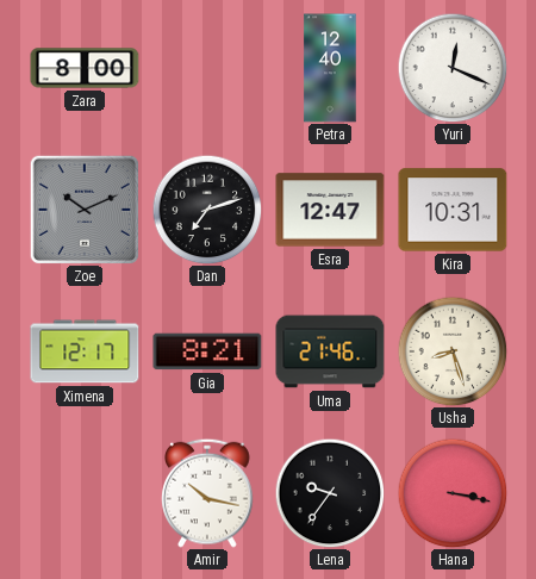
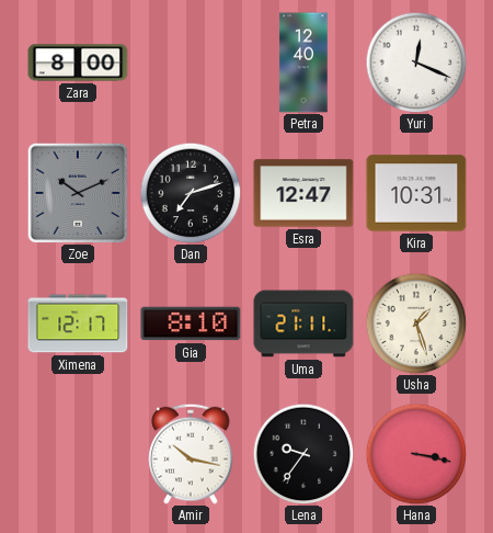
Gia: 8:21 -> 8:10
Uma: 21:46 -> 21:11
Usha: 8:27 -> 1:27
